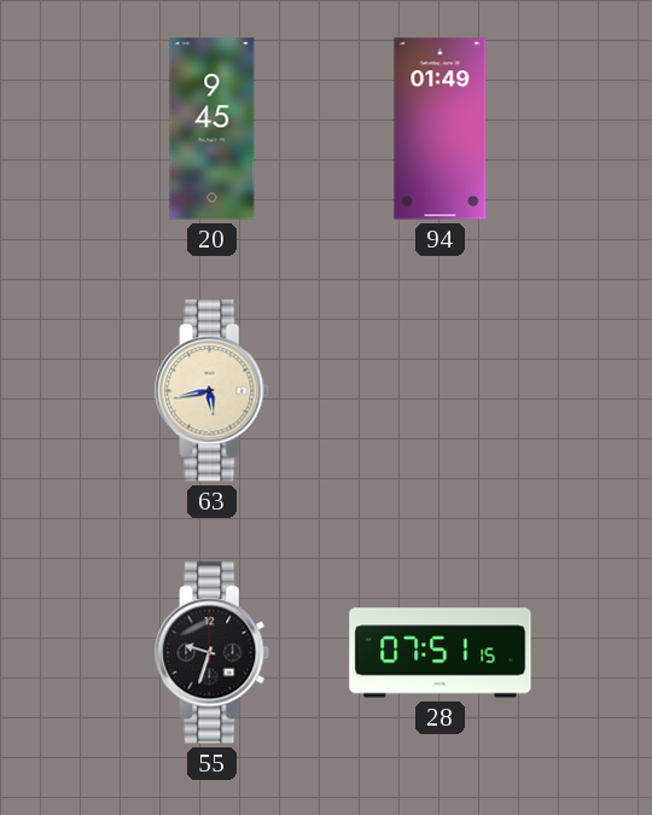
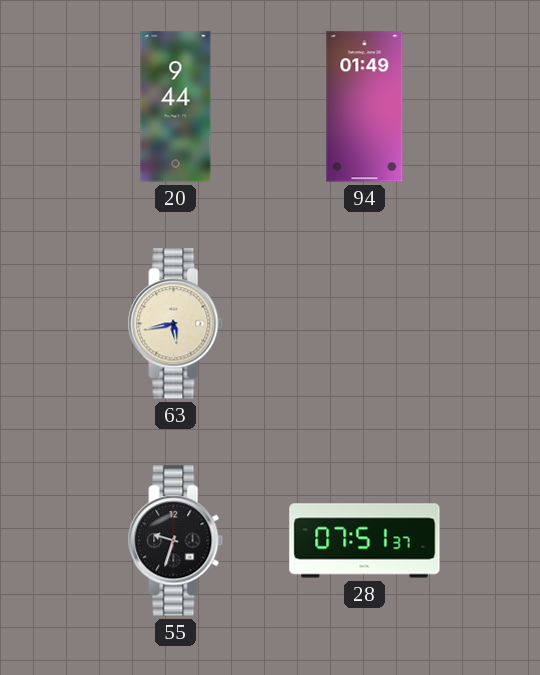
20: 9:45 -> 9:44
28: 07:51:15 -> 07:51:37
